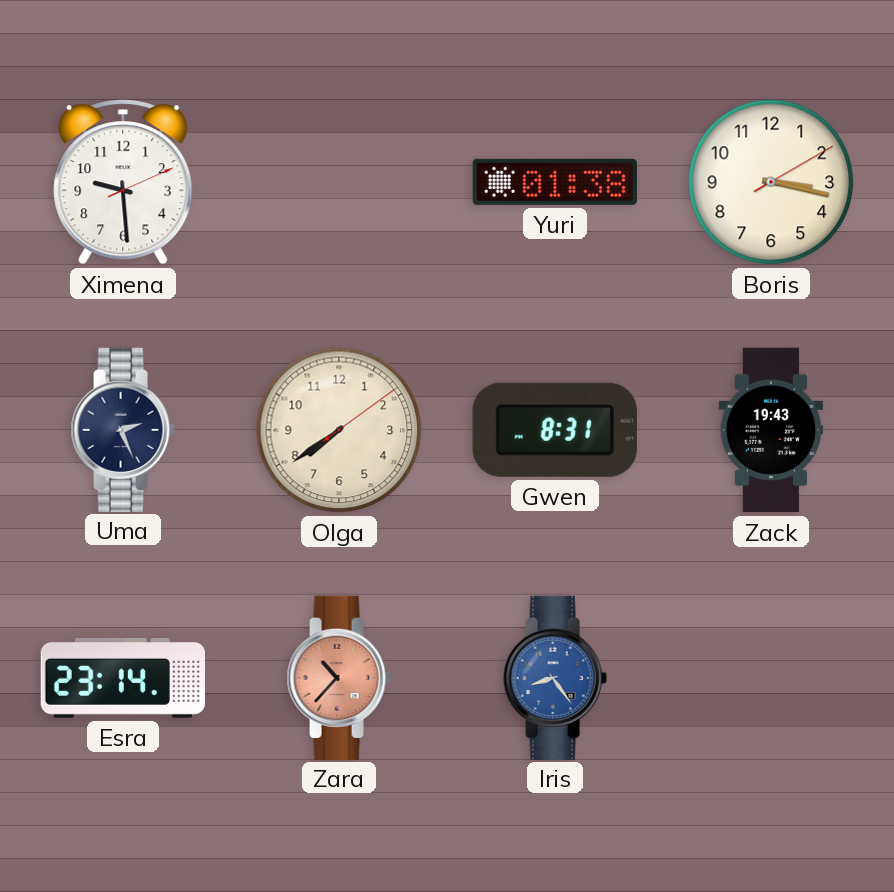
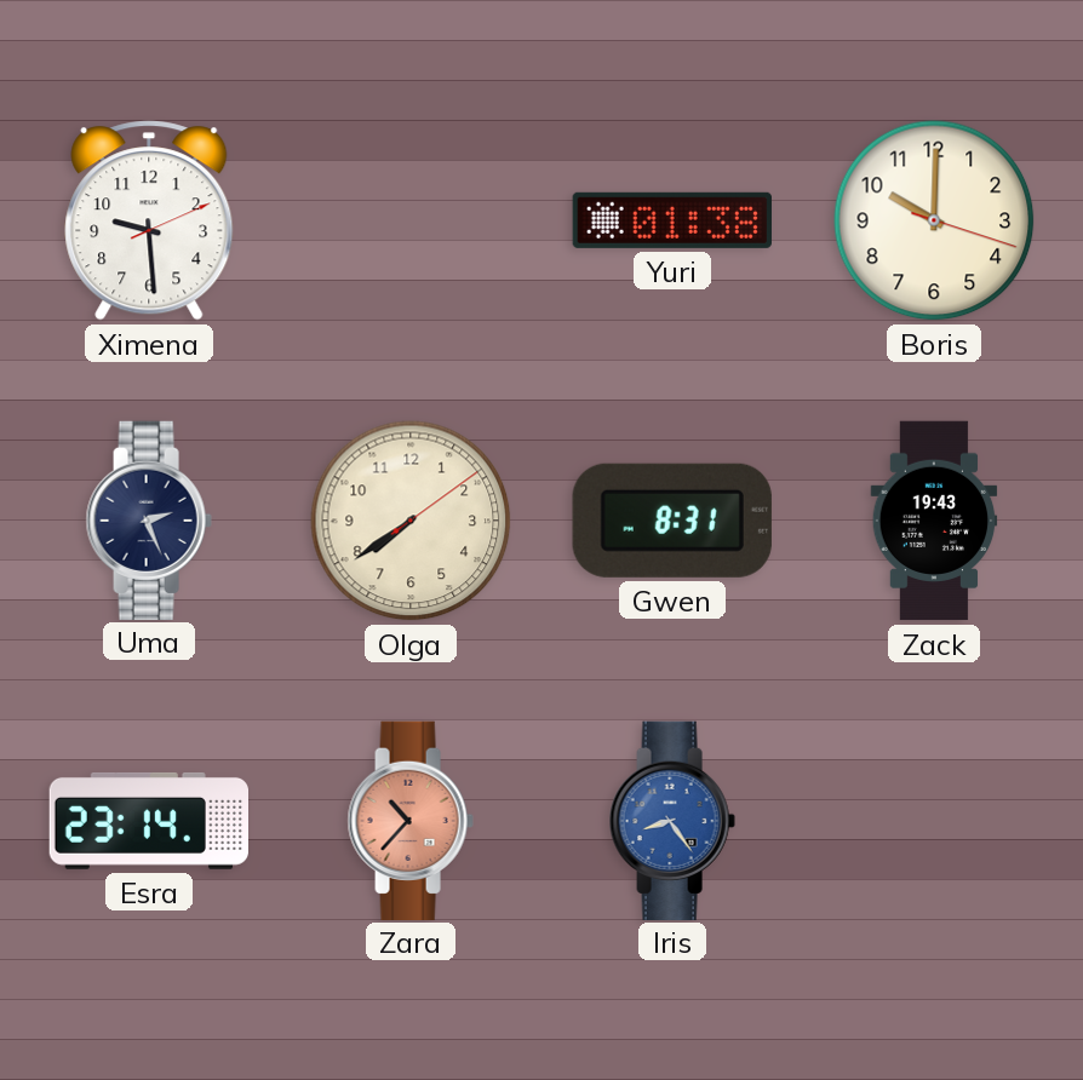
Boris: 3:17 -> 10:00
